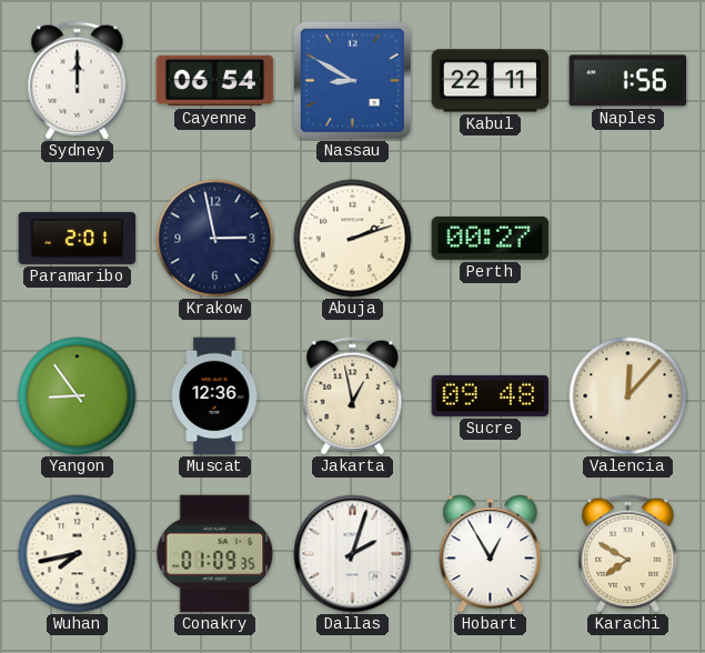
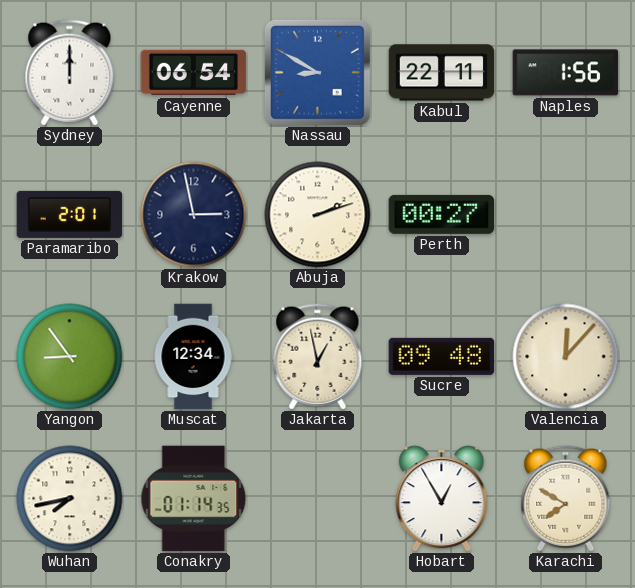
Muscat: 12:36 -> 12:34
Conakry: 01:09 -> 01:14
Dallas: 2:03 -> none
